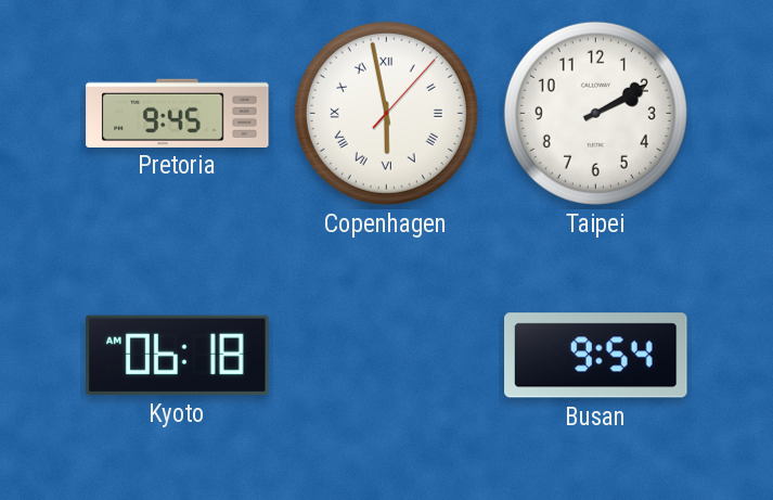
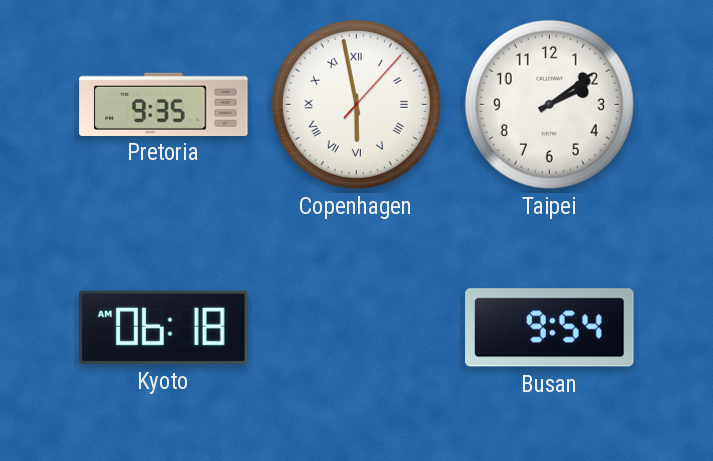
Pretoria: 9:45 -> 9:35
Taipei: 2:10 -> 2:09
